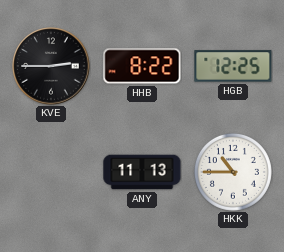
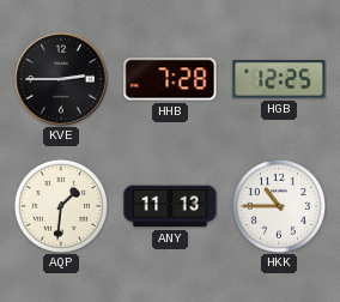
HHB: 8:22 -> 7:28
AQP: none -> 1:31
